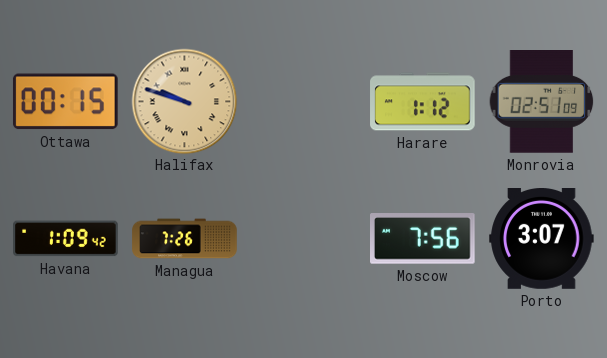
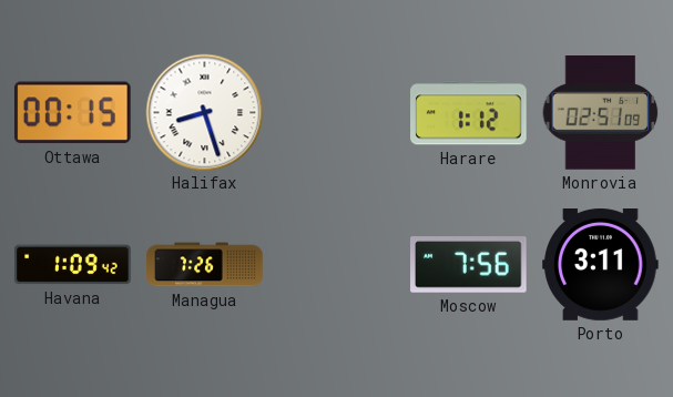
Halifax: 9:48 -> 8:27
Halifax dial: champagne -> white
Porto: 3:07 -> 3:11
